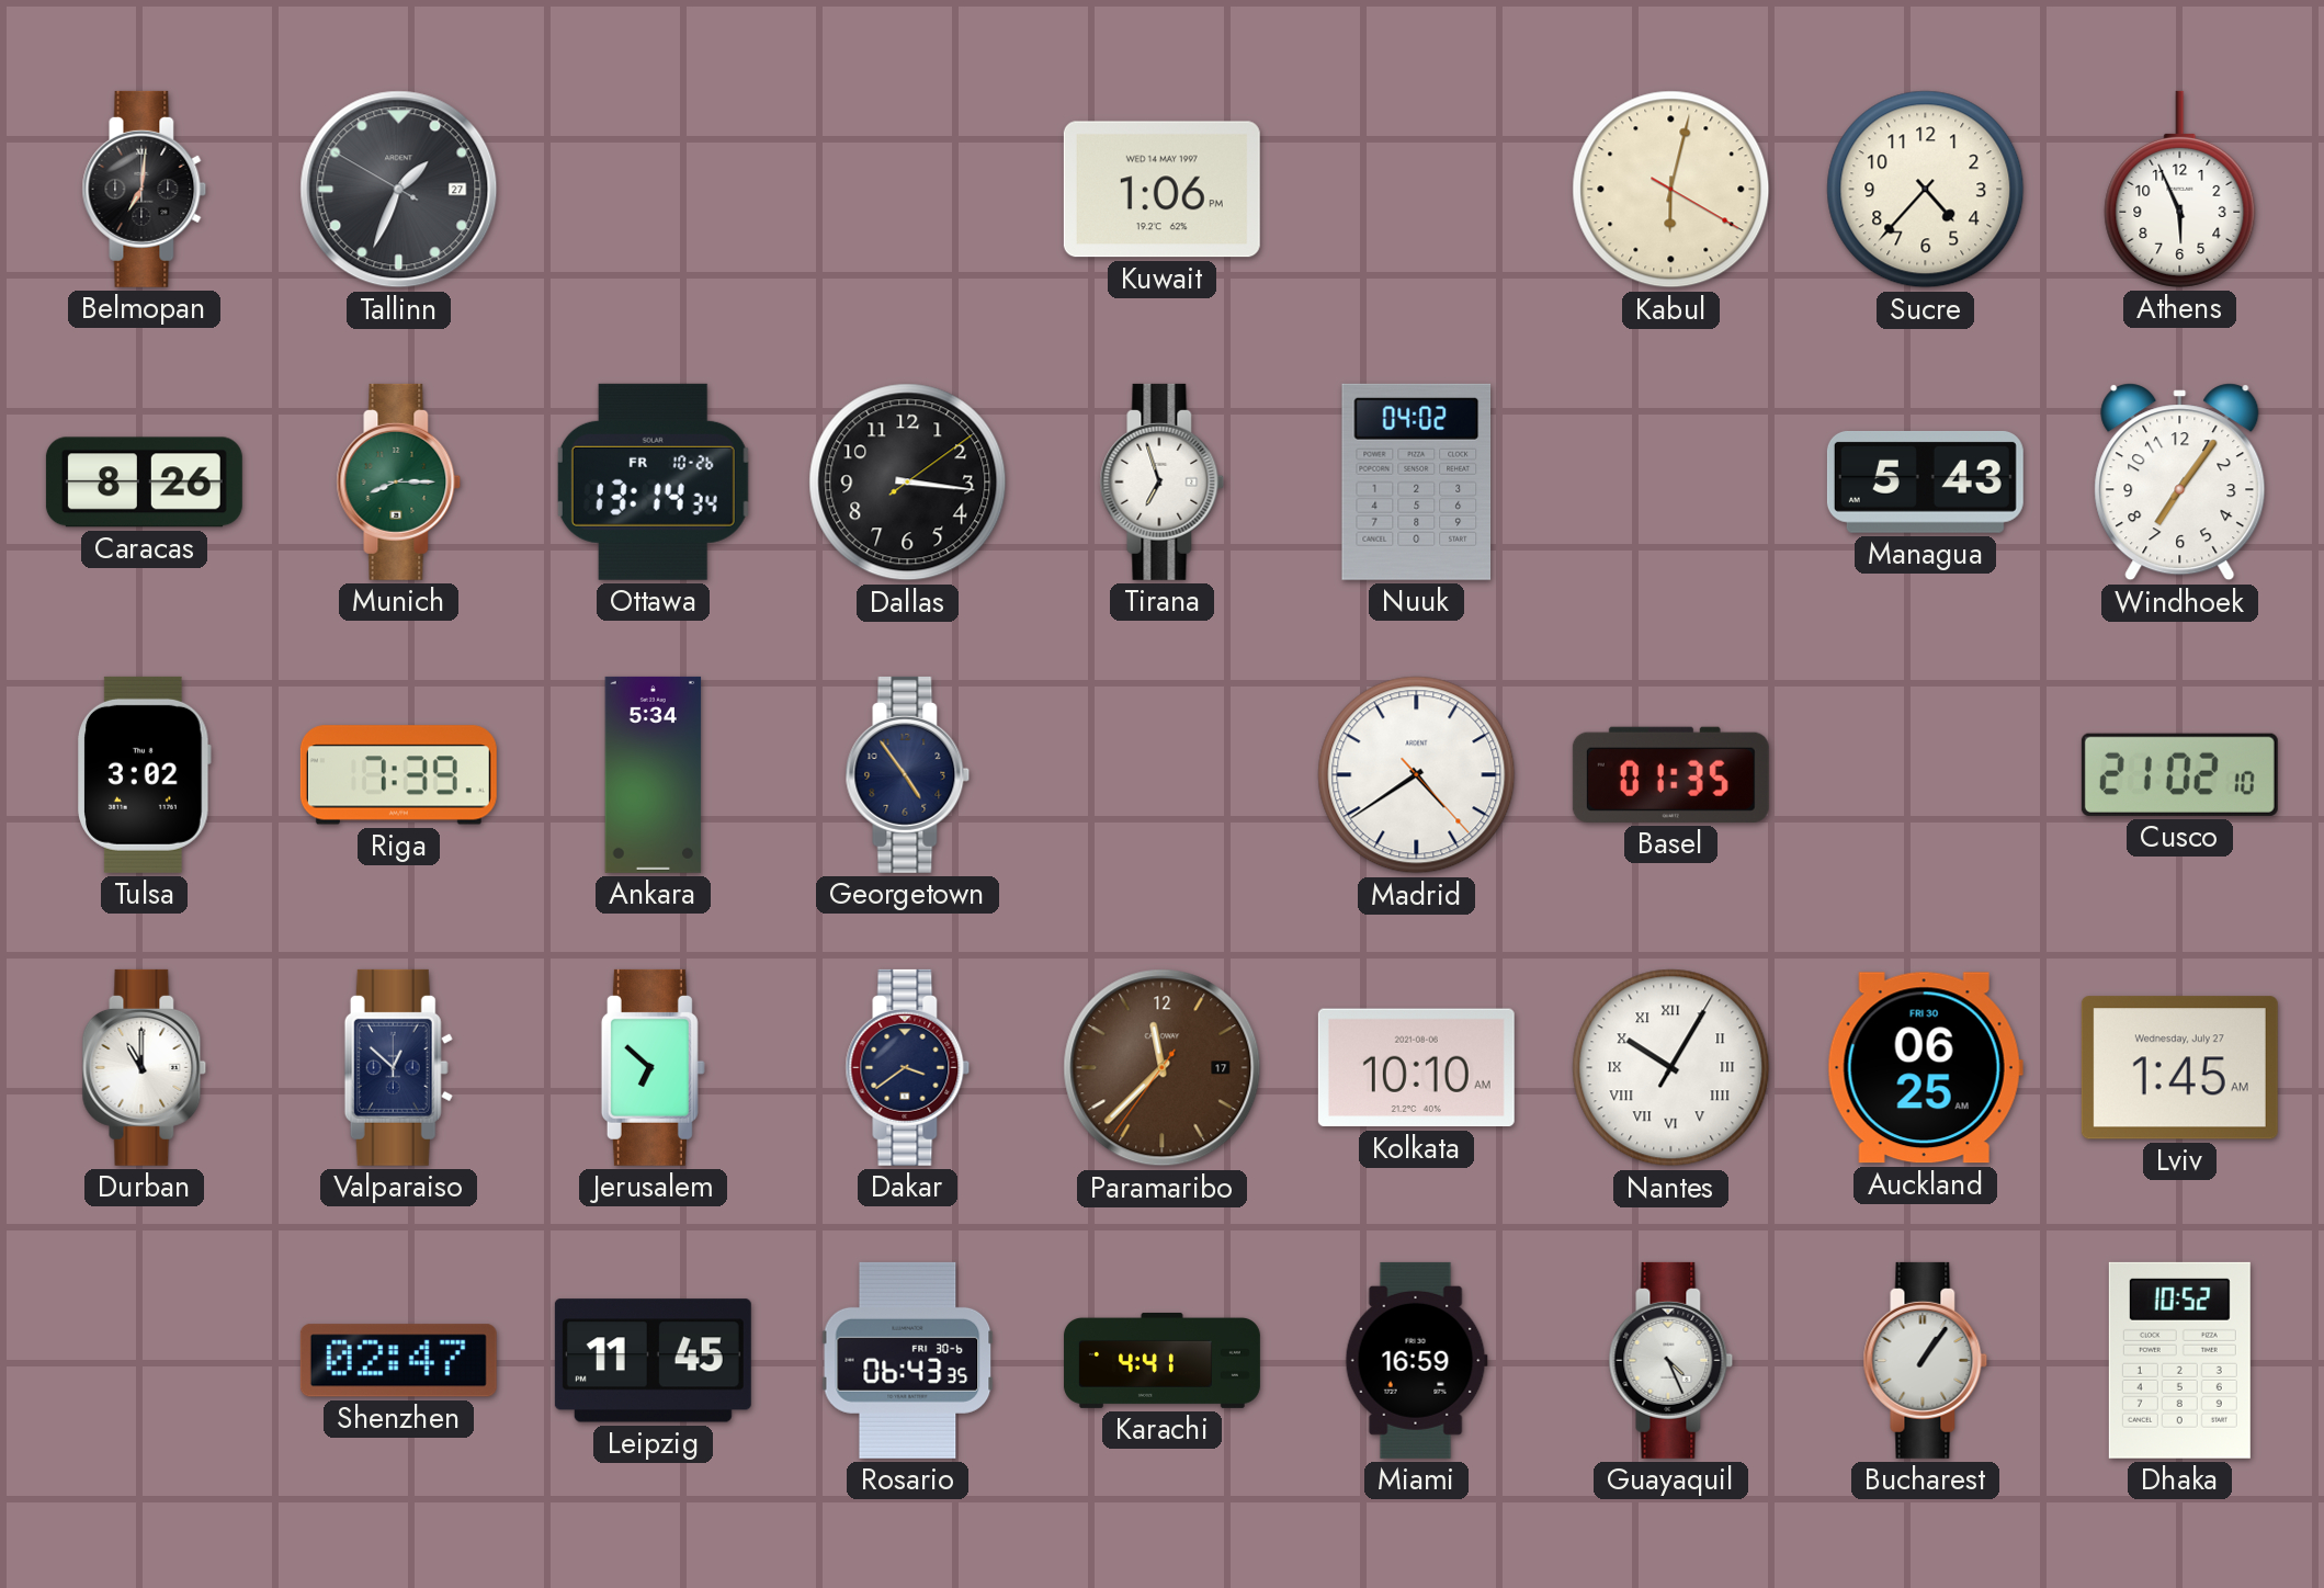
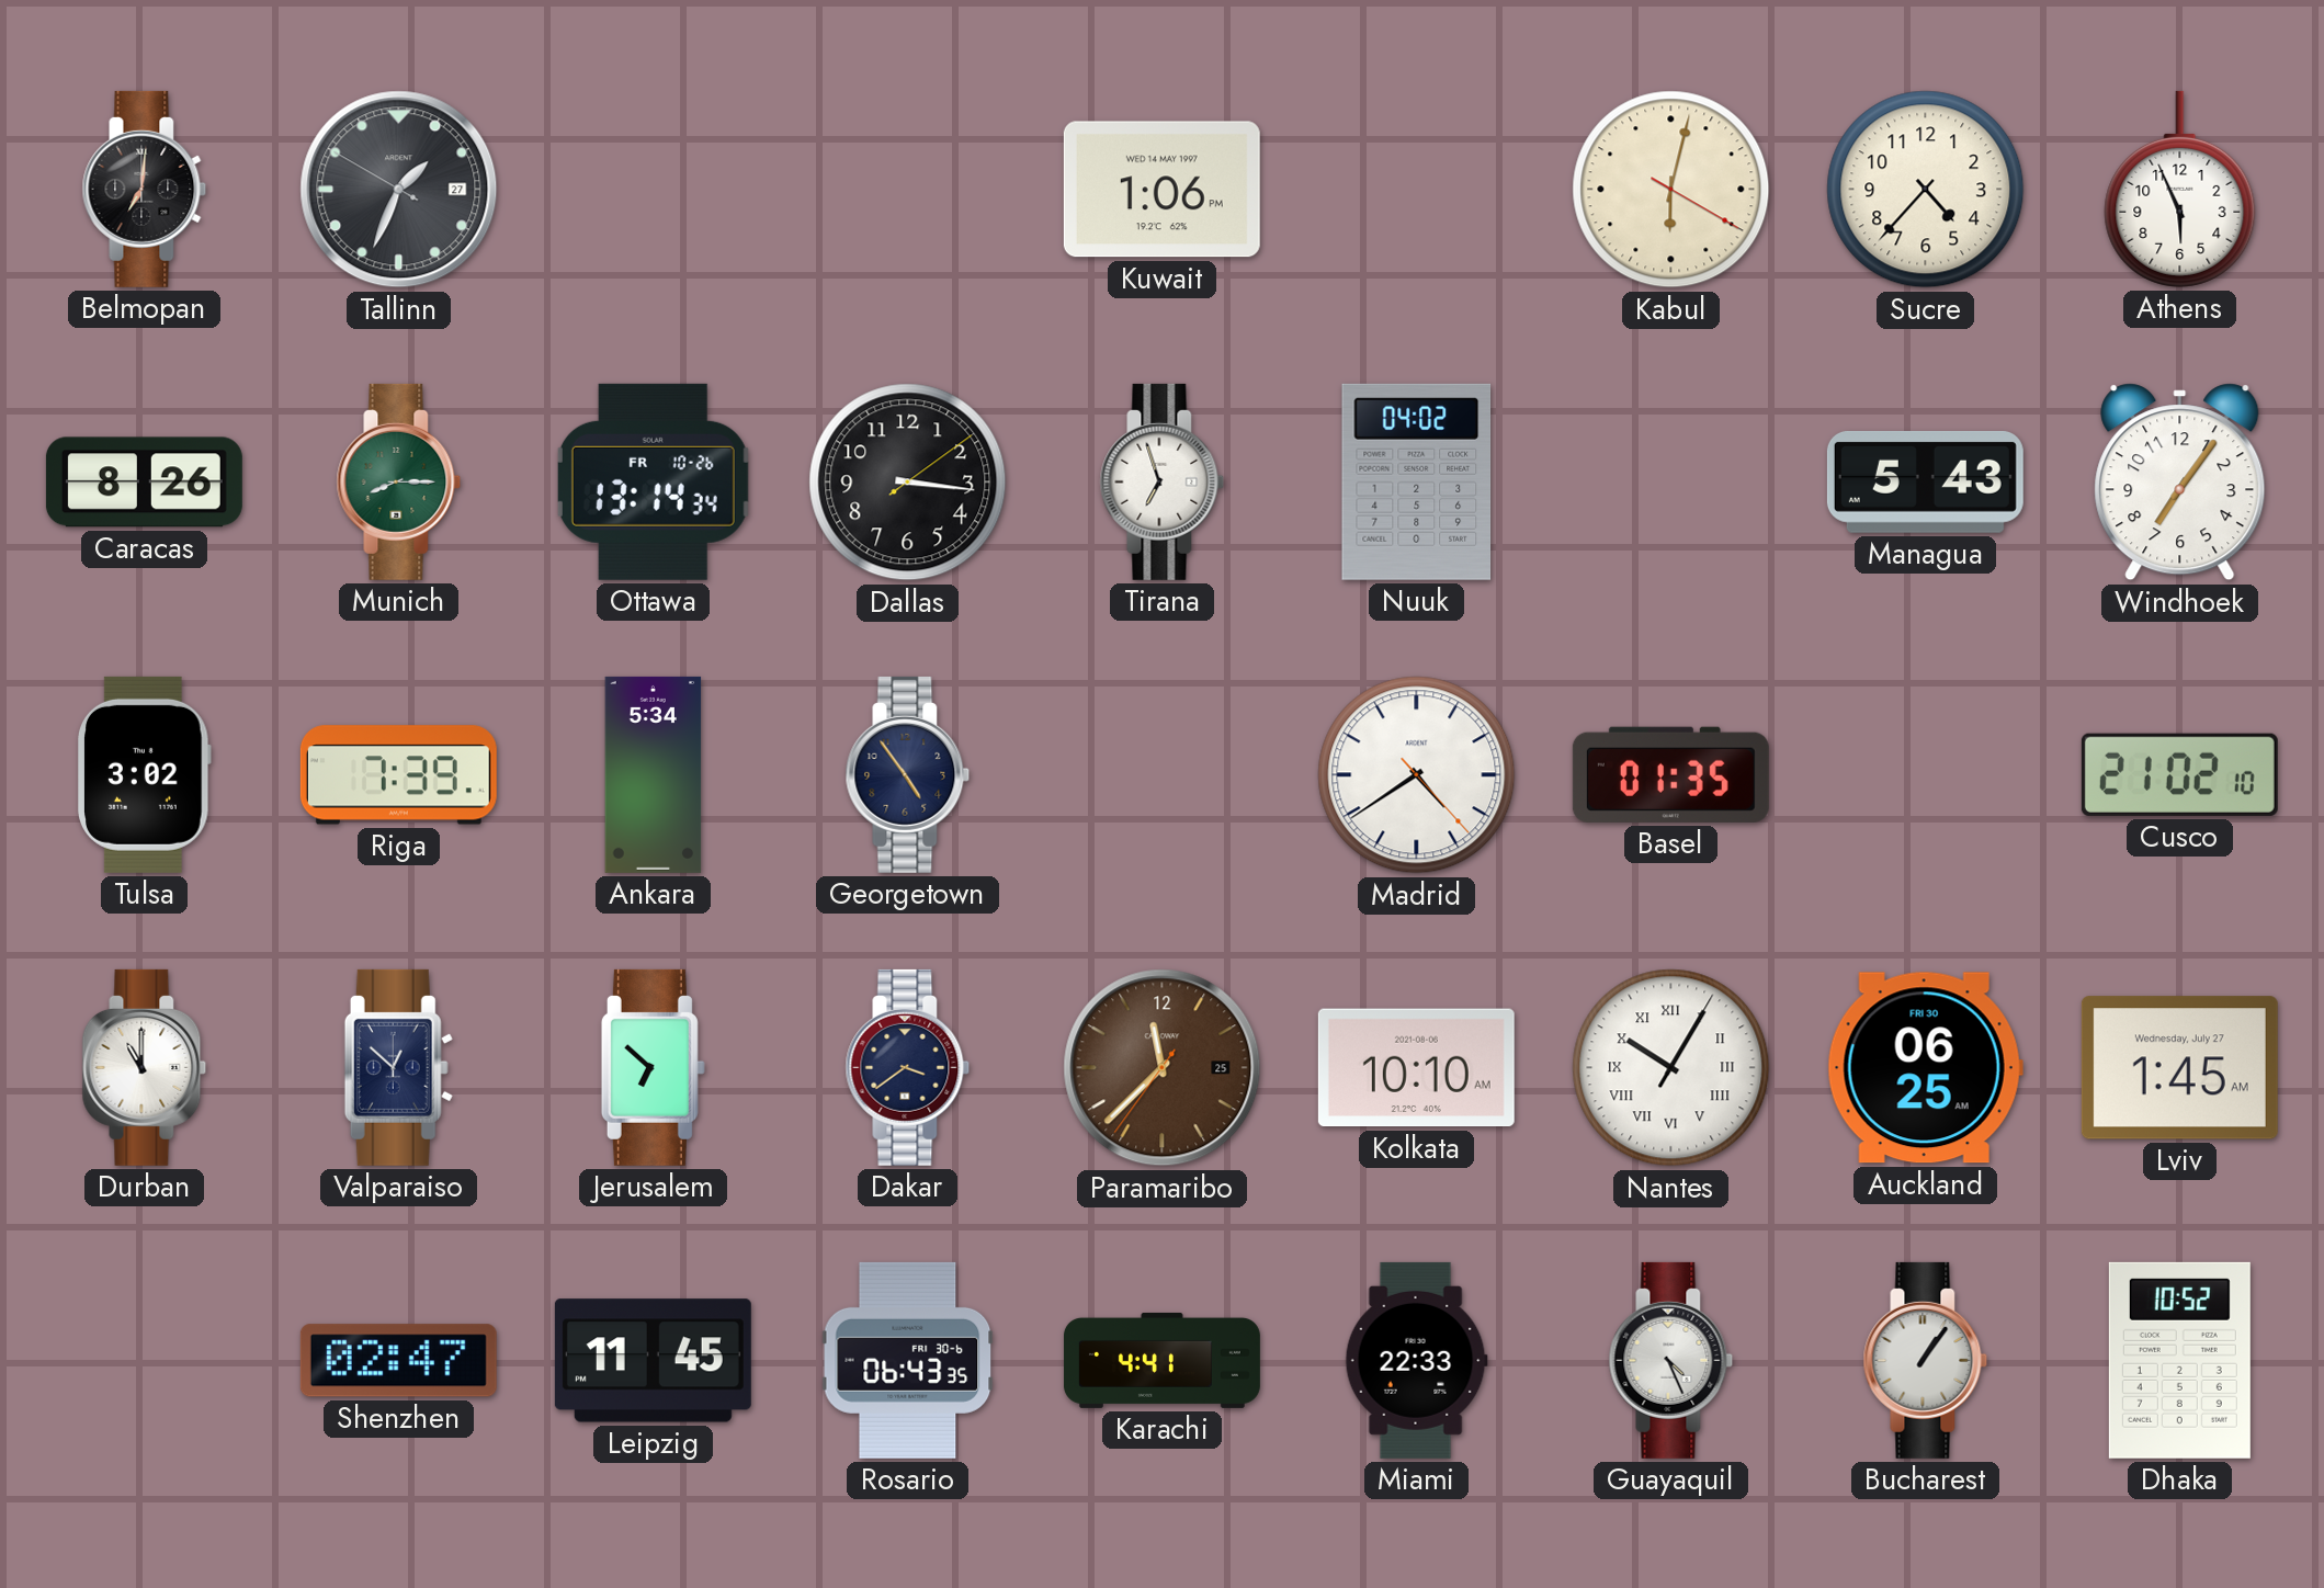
Paramaribo date: 17 -> 25
Miami: 16:59 -> 22:33
